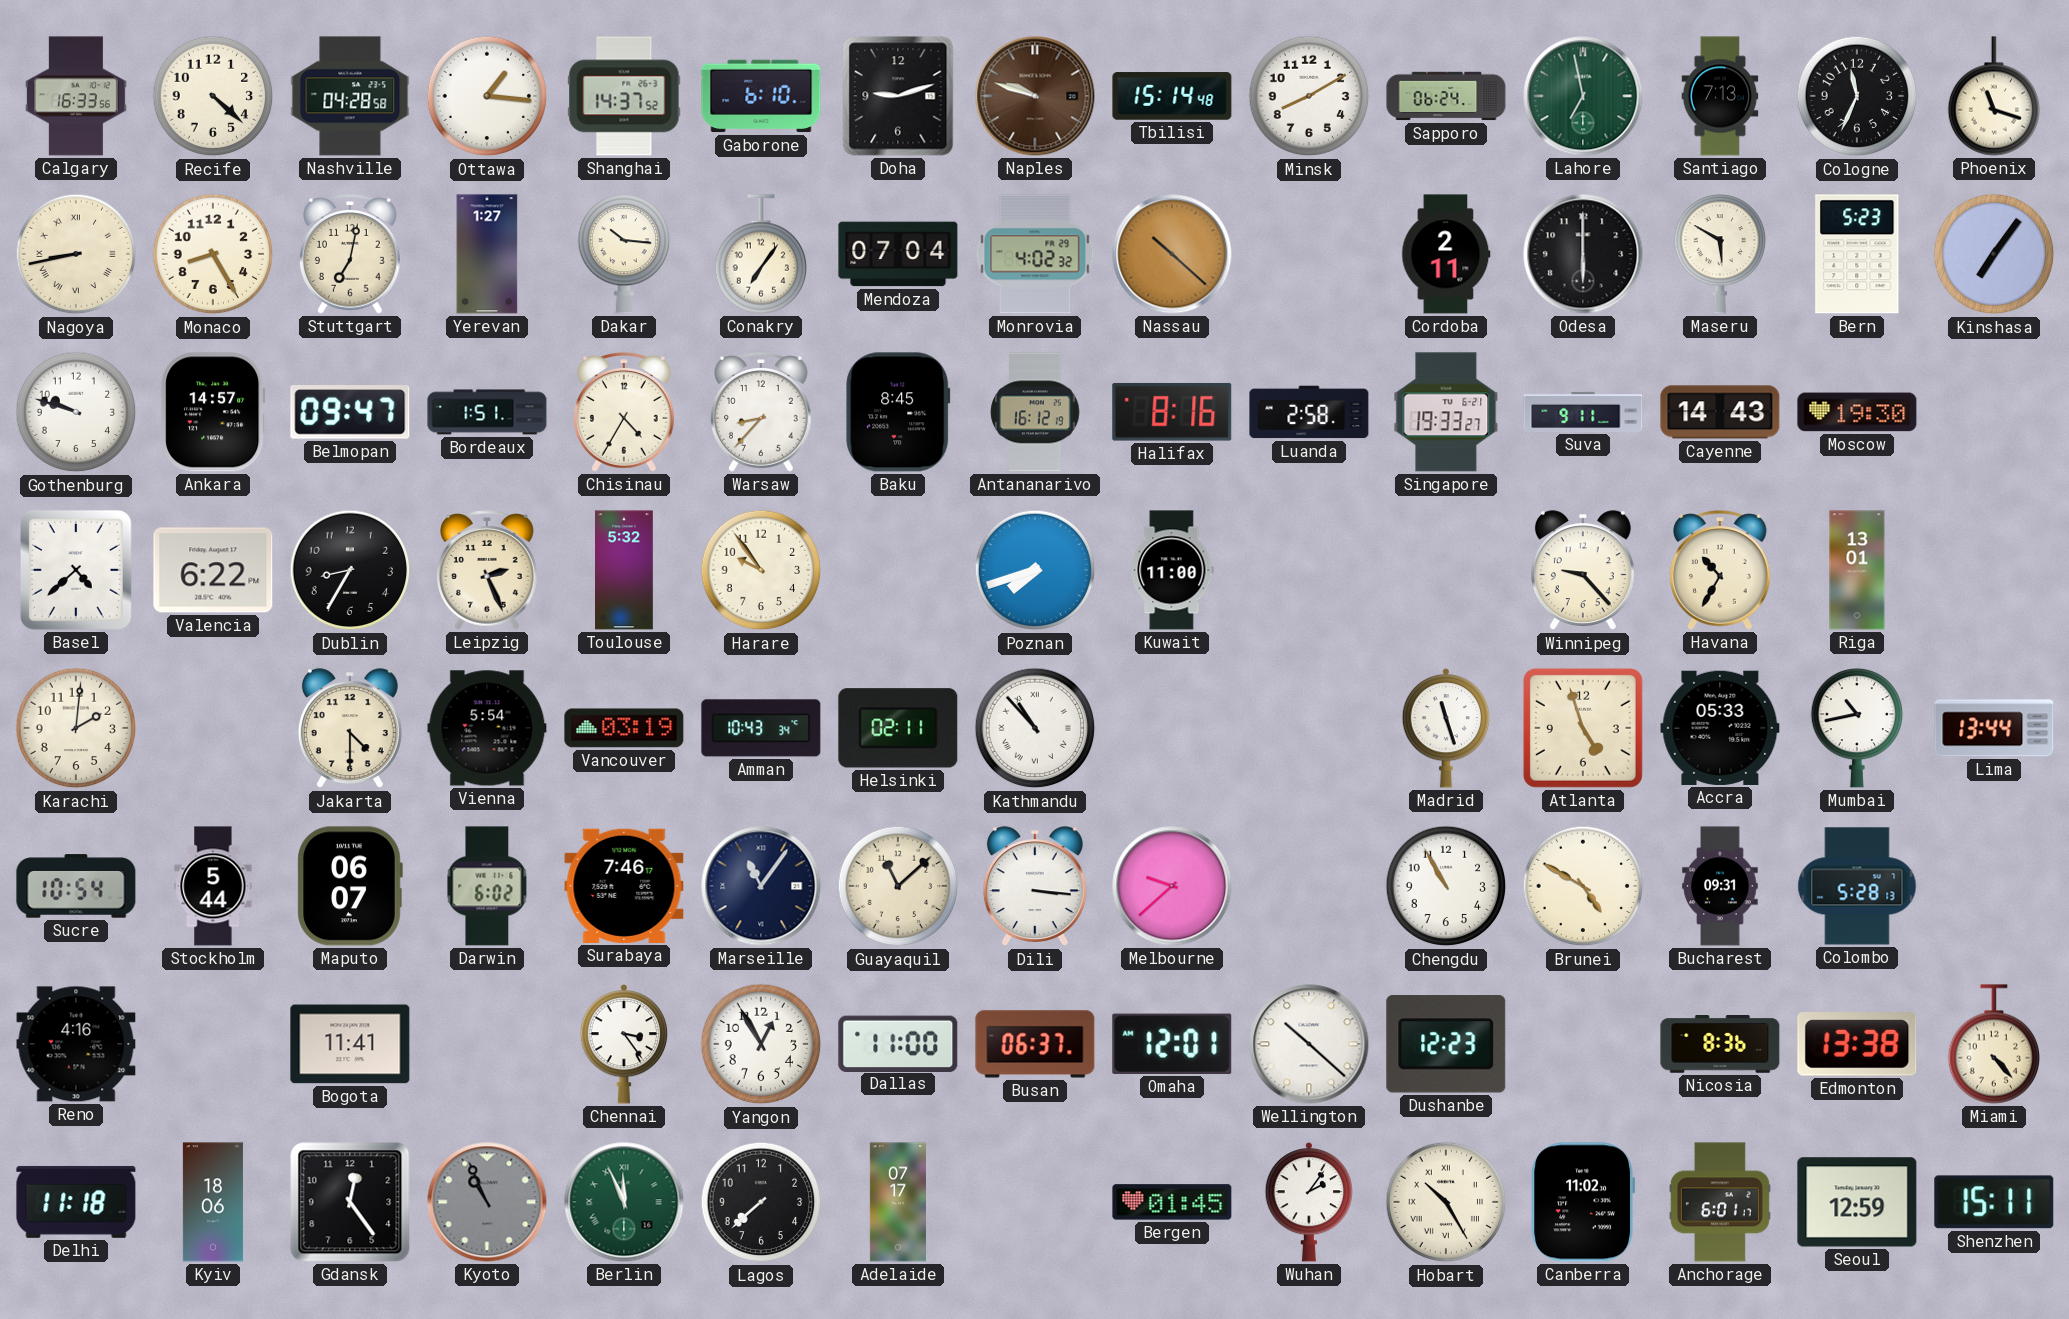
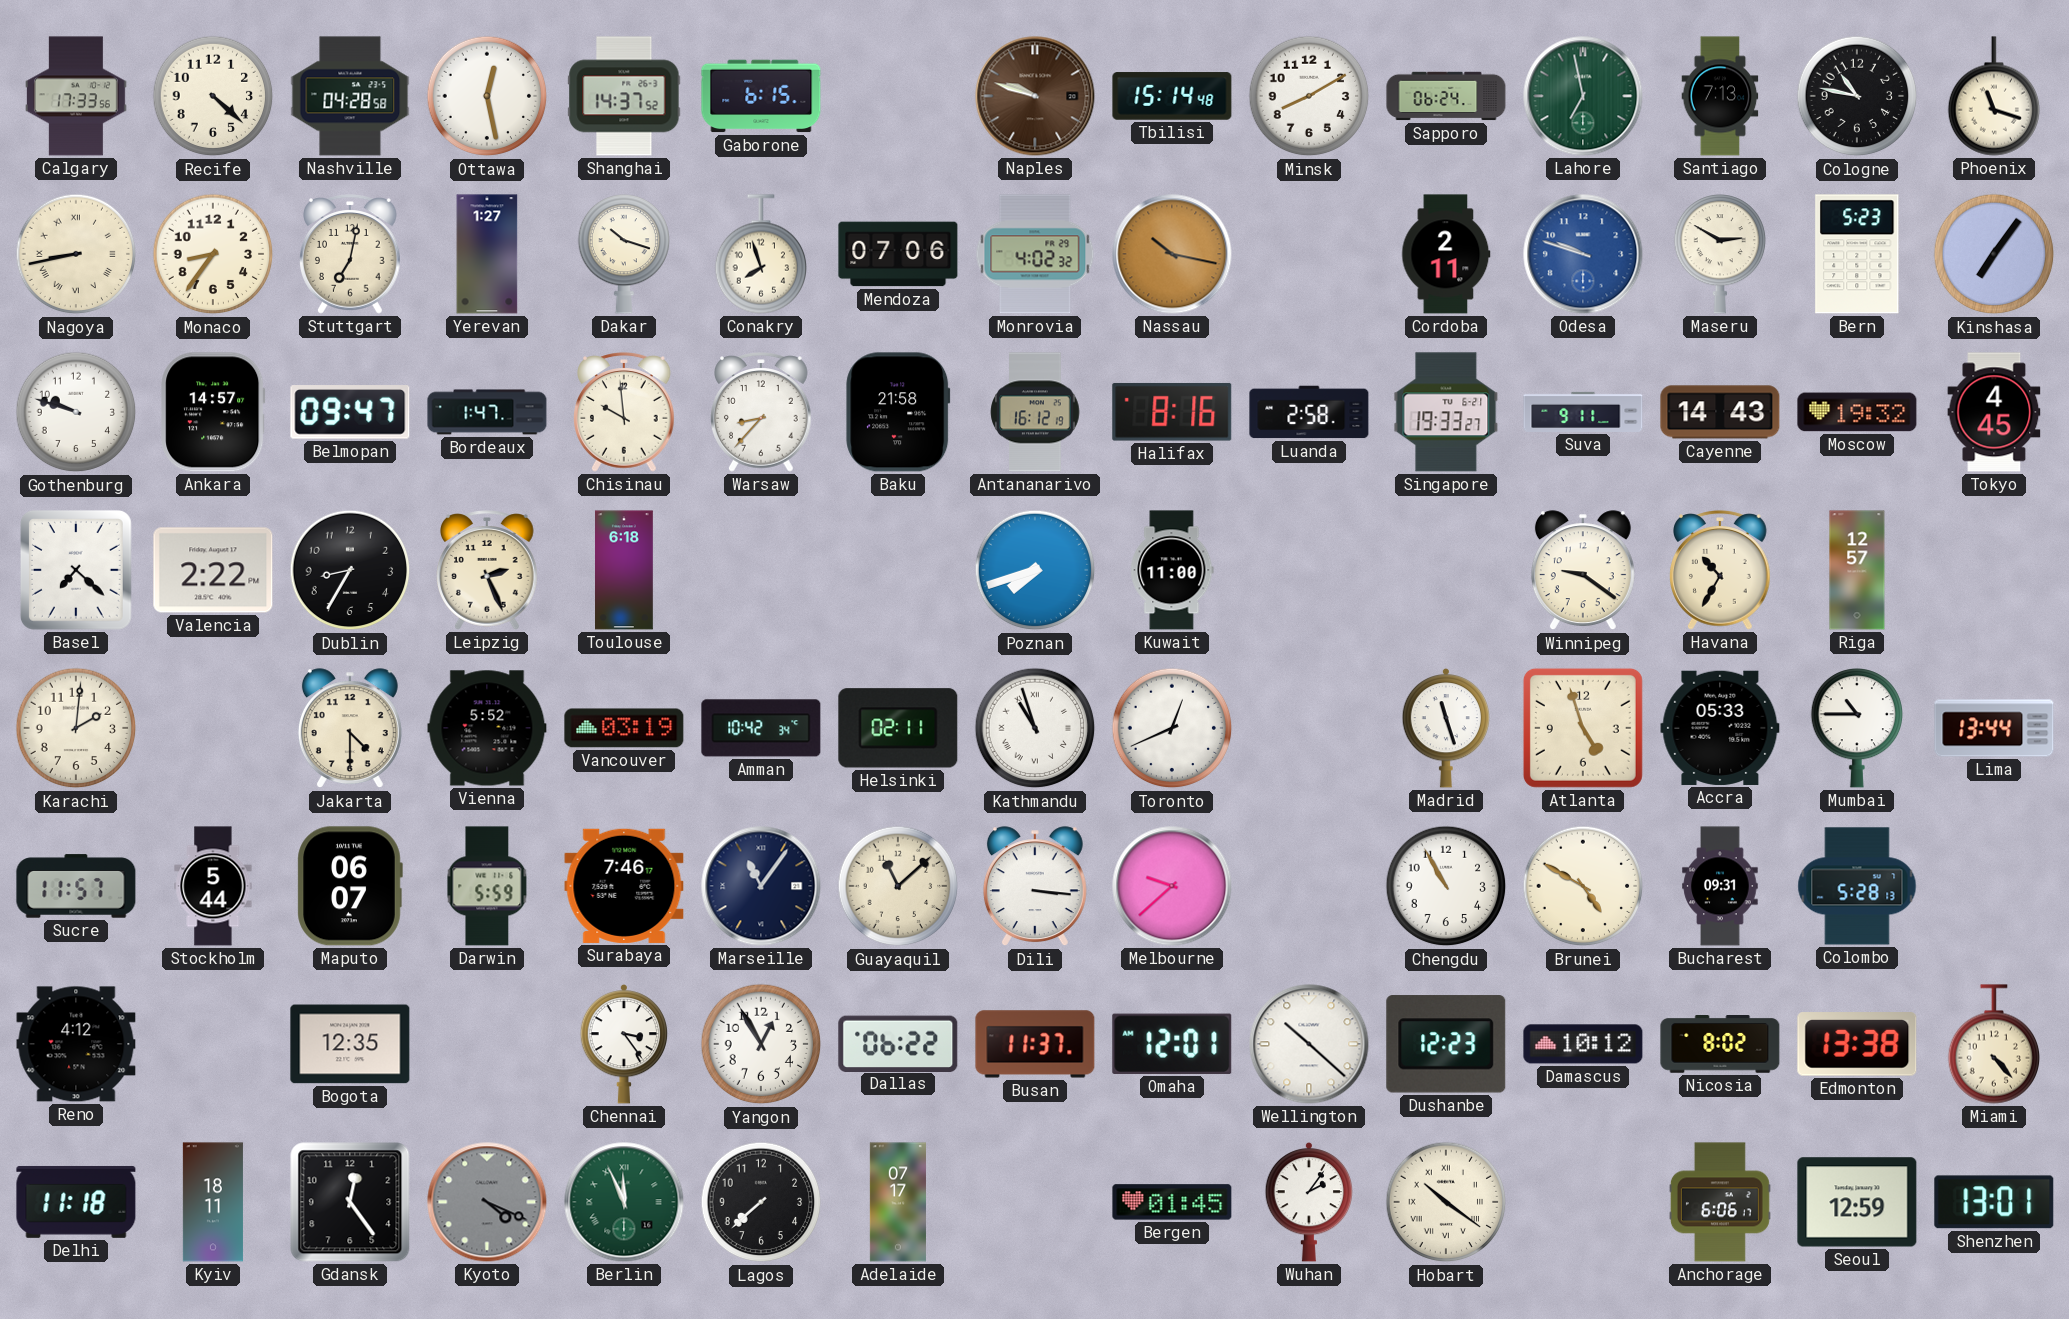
Calgary: 16:33 -> 17:33
Ottawa: 1:16 -> 12:28
Gaborone: 6:10 -> 6:15
Doha: 9:12 -> none
Cologne: 11:34 -> 10:47
Monaco: 8:25 -> 8:36
Dakar: 10:16 -> 10:18
Conakry: 7:06 -> 7:57
Mendoza: 07:04 -> 07:06
Nassau: 10:22 -> 10:17
Odesa: 6:00 -> 9:48
Odesa dial: black -> blue
Maseru: 5:50 -> 2:50
Bordeaux: 1:51 -> 1:47
Chisinau: 4:35 -> 9:59
Baku: 8:45 -> 21:58
Moscow: 19:30 -> 19:32
Tokyo: none -> 4:45
Basel: 4:38 -> 7:22
Valencia: 6:22 -> 2:22
Toulouse: 5:32 -> 6:18
Harare: 9:54 -> none
Winnipeg: 9:23 -> 9:21
Riga: 13:01 -> 12:57
Vienna: 5:54 -> 5:52
Amman: 10:43 -> 10:42
Kathmandu: 10:53 -> 10:57
Toronto: none -> 12:41
Mumbai: 10:43 -> 10:45
Sucre: 10:54 -> 11:57
Darwin: 6:02 -> 5:59
Reno: 4:16 -> 4:12
Bogota: 11:41 -> 12:35
Dallas: 11:00 -> 06:22
Busan: 06:37 -> 11:37
Damascus: none -> 10:12
Nicosia: 8:36 -> 8:02
Kyiv: 18:06 -> 18:11
Kyoto: 10:56 -> 4:19
Hobart: 10:25 -> 10:21
Canberra: 11:02 -> none
Anchorage: 6:01 -> 6:06
Shenzhen: 15:11 -> 13:01
